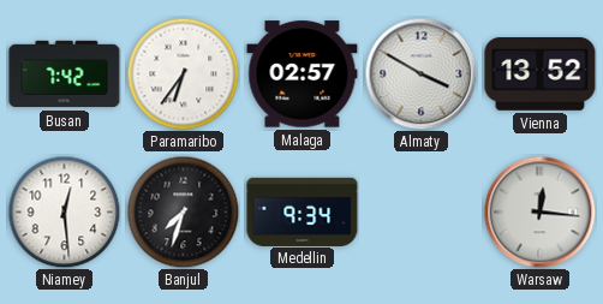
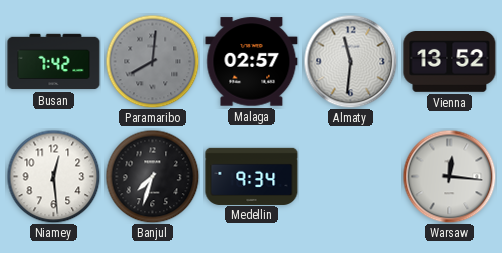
Paramaribo: 6:36 -> 8:01
Paramaribo dial: white -> grey
Almaty: 3:50 -> 11:31
